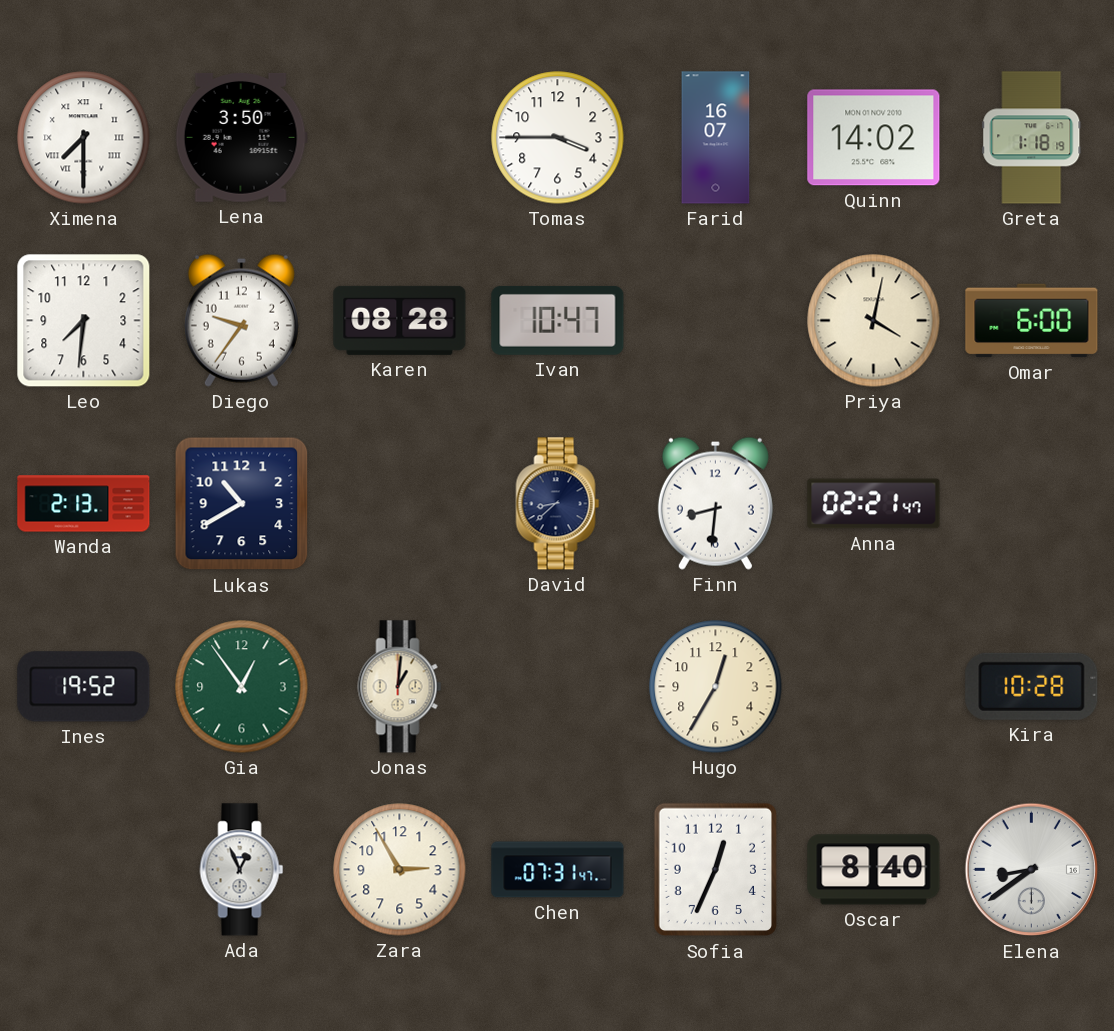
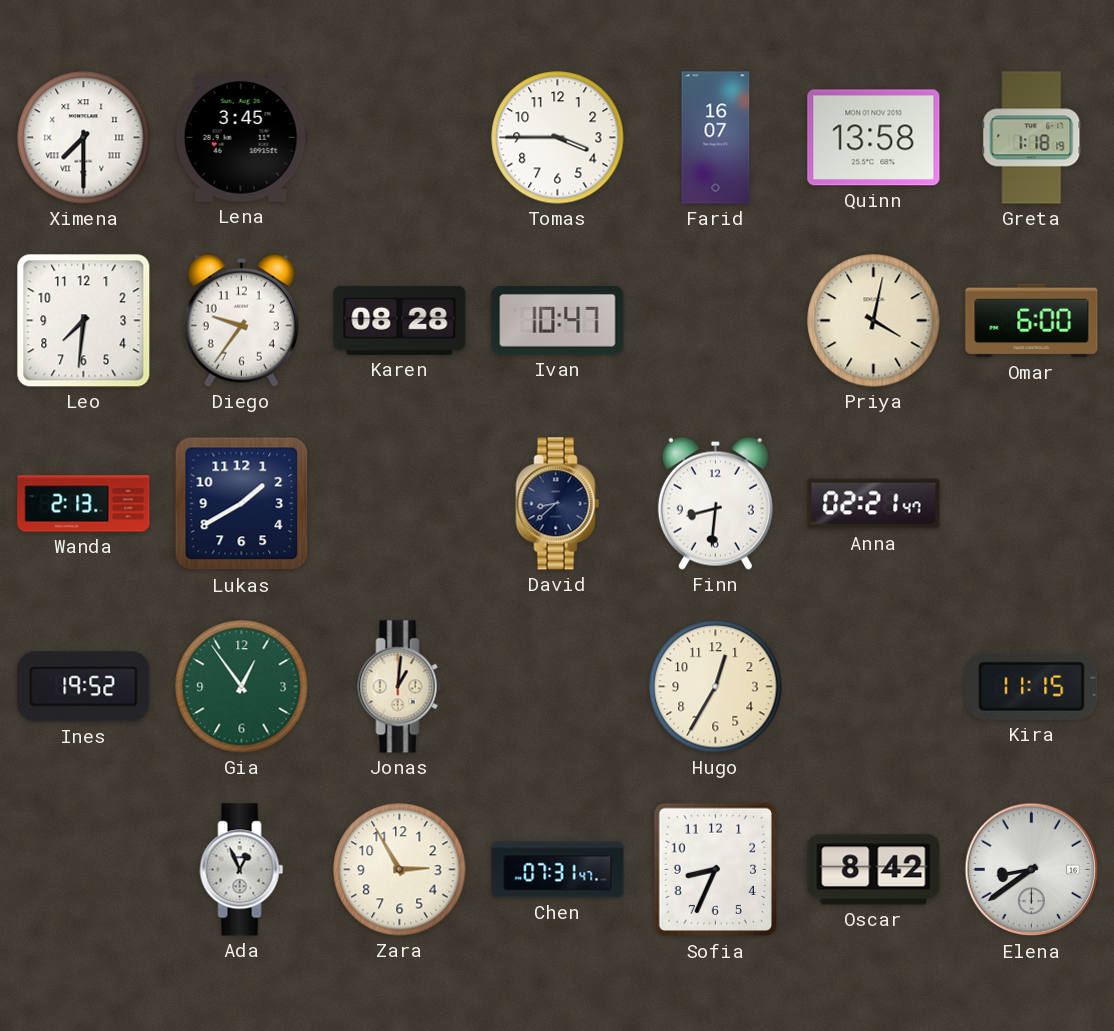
Lena: 3:50 -> 3:45
Quinn: 14:02 -> 13:58
Lukas: 10:40 -> 1:40
Kira: 10:28 -> 11:15
Sofia: 12:34 -> 8:34
Oscar: 8:40 -> 8:42
